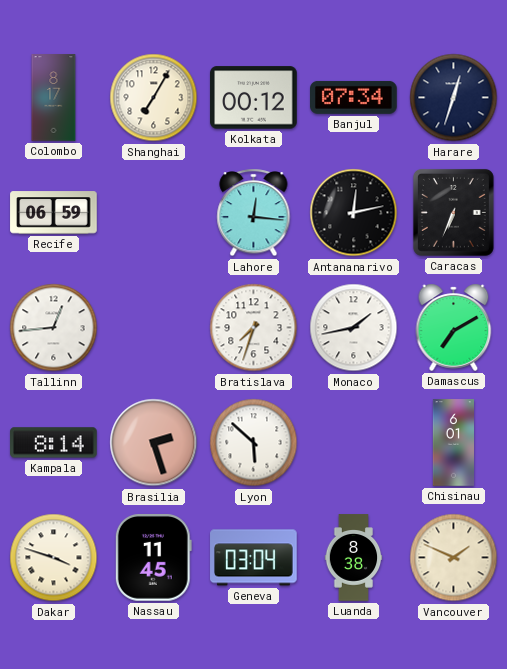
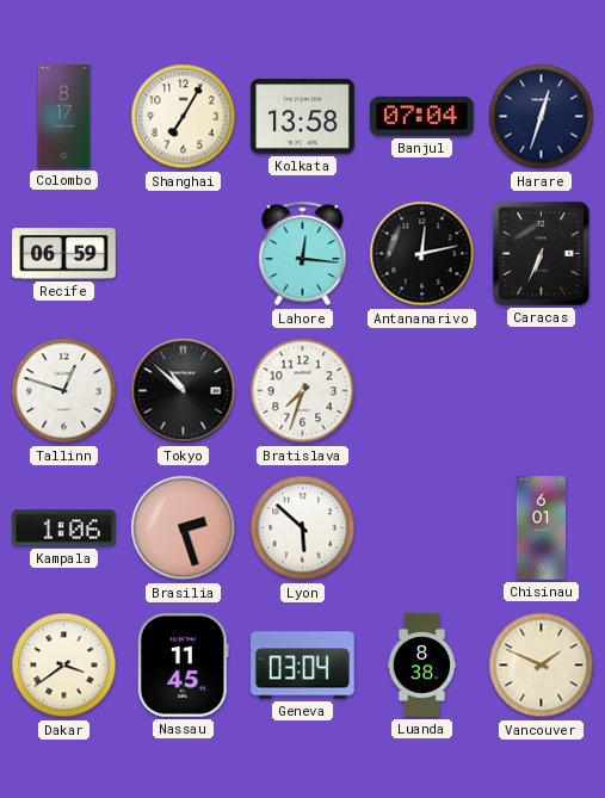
Kolkata: 00:12 -> 13:58
Banjul: 07:34 -> 07:04
Tallinn: 12:44 -> 12:48
Tokyo: none -> 10:52
Monaco: 1:43 -> none
Damascus: 7:10 -> none
Kampala: 8:14 -> 1:06
Dakar: 3:48 -> 3:39
